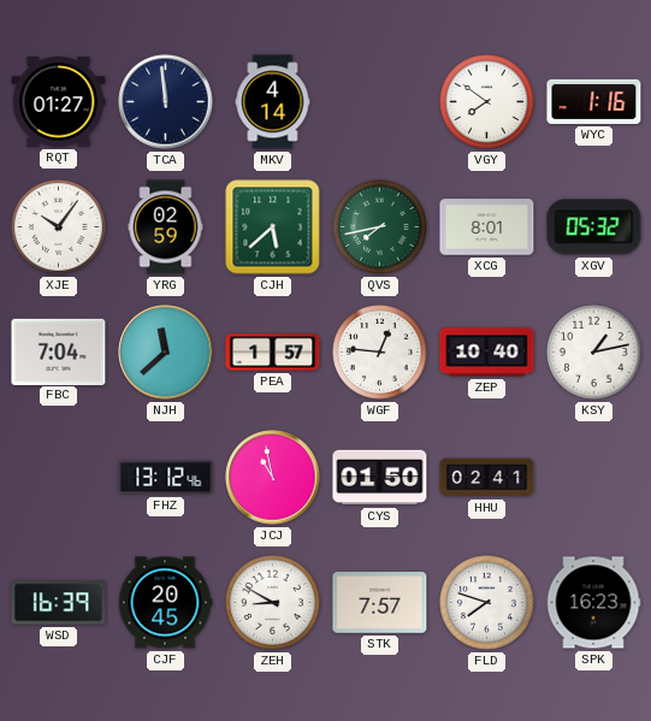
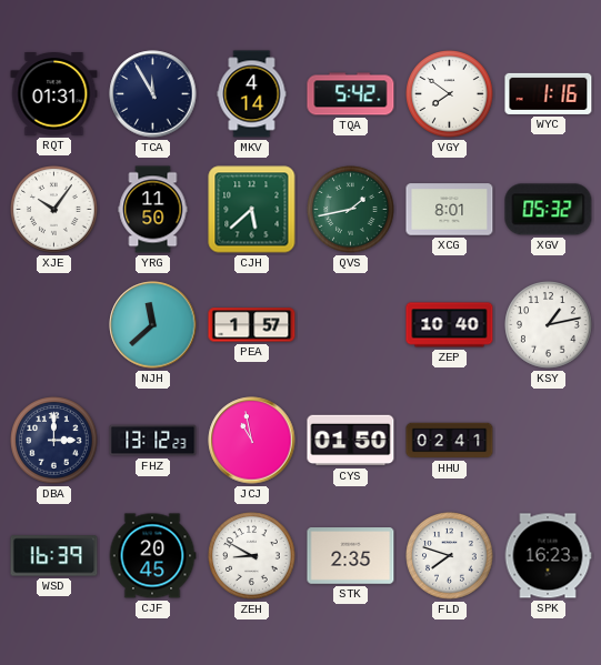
RQT: 01:27 -> 01:31
TCA: 11:59 -> 11:55
TQA: none -> 5:42
YRG: 02:59 -> 11:50
QVS: 7:43 -> 1:43
FBC: 7:04 -> none
WGF: 12:46 -> none
DBA: none -> 3:00
FHZ: 13:12:46 -> 13:12:23
STK: 7:57 -> 2:35
